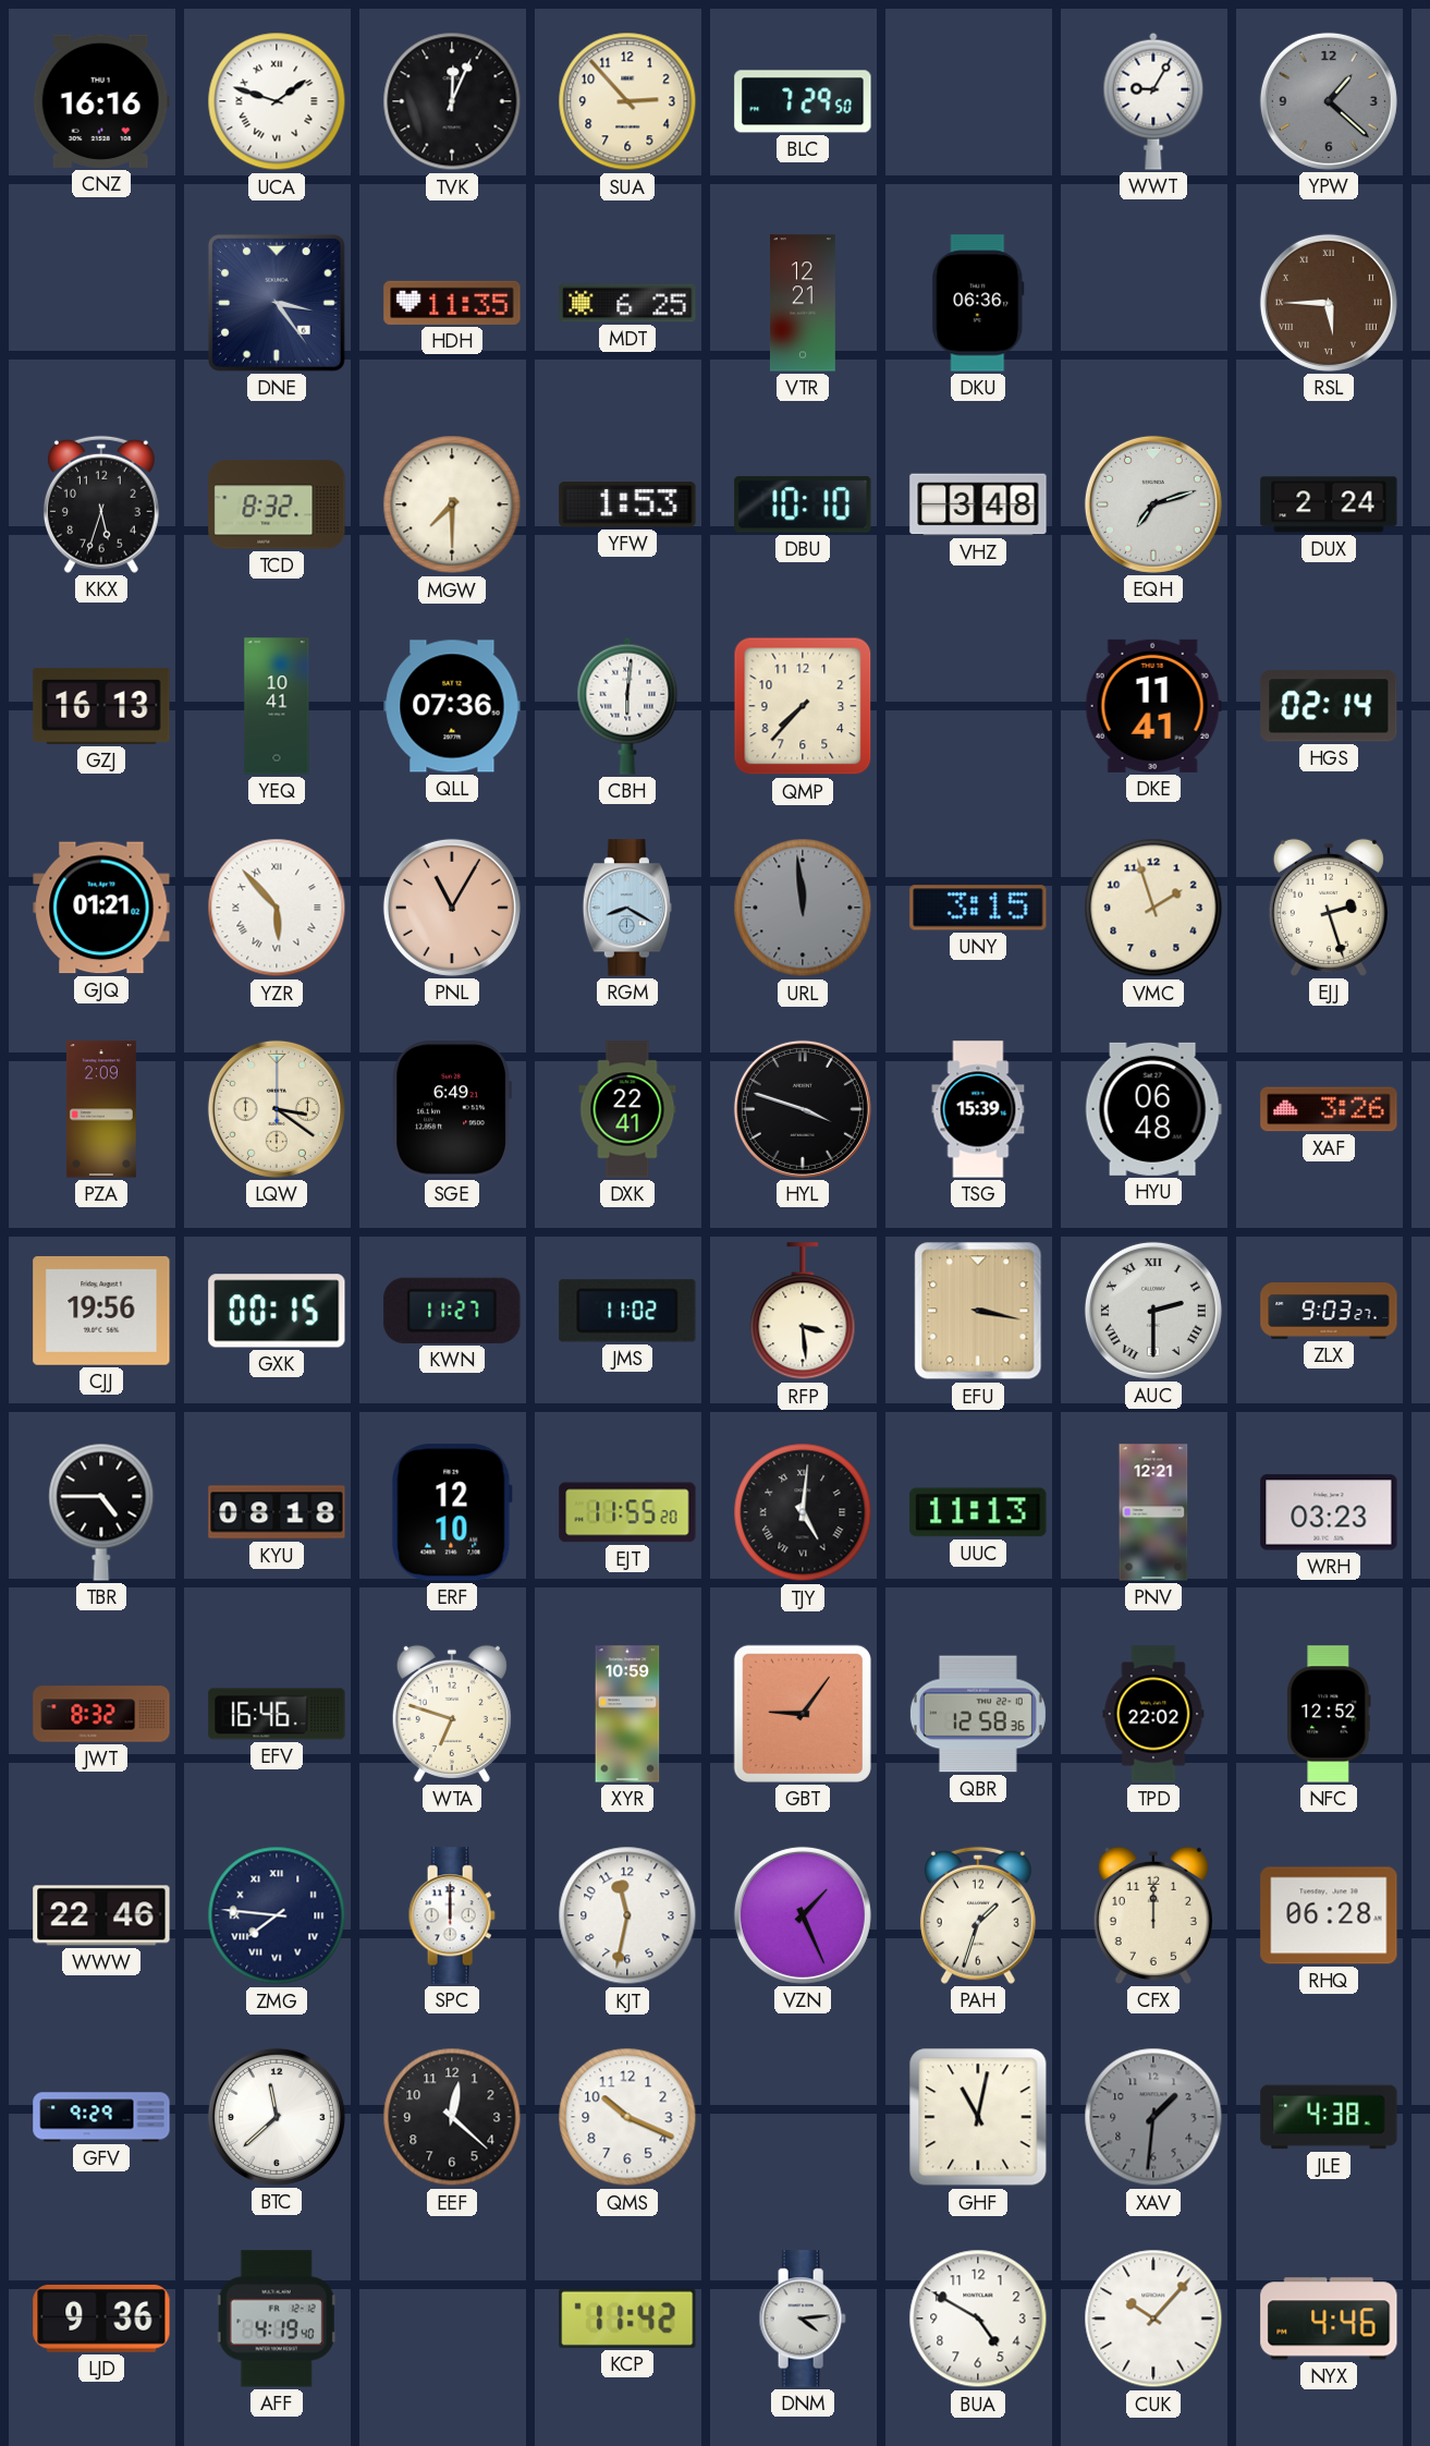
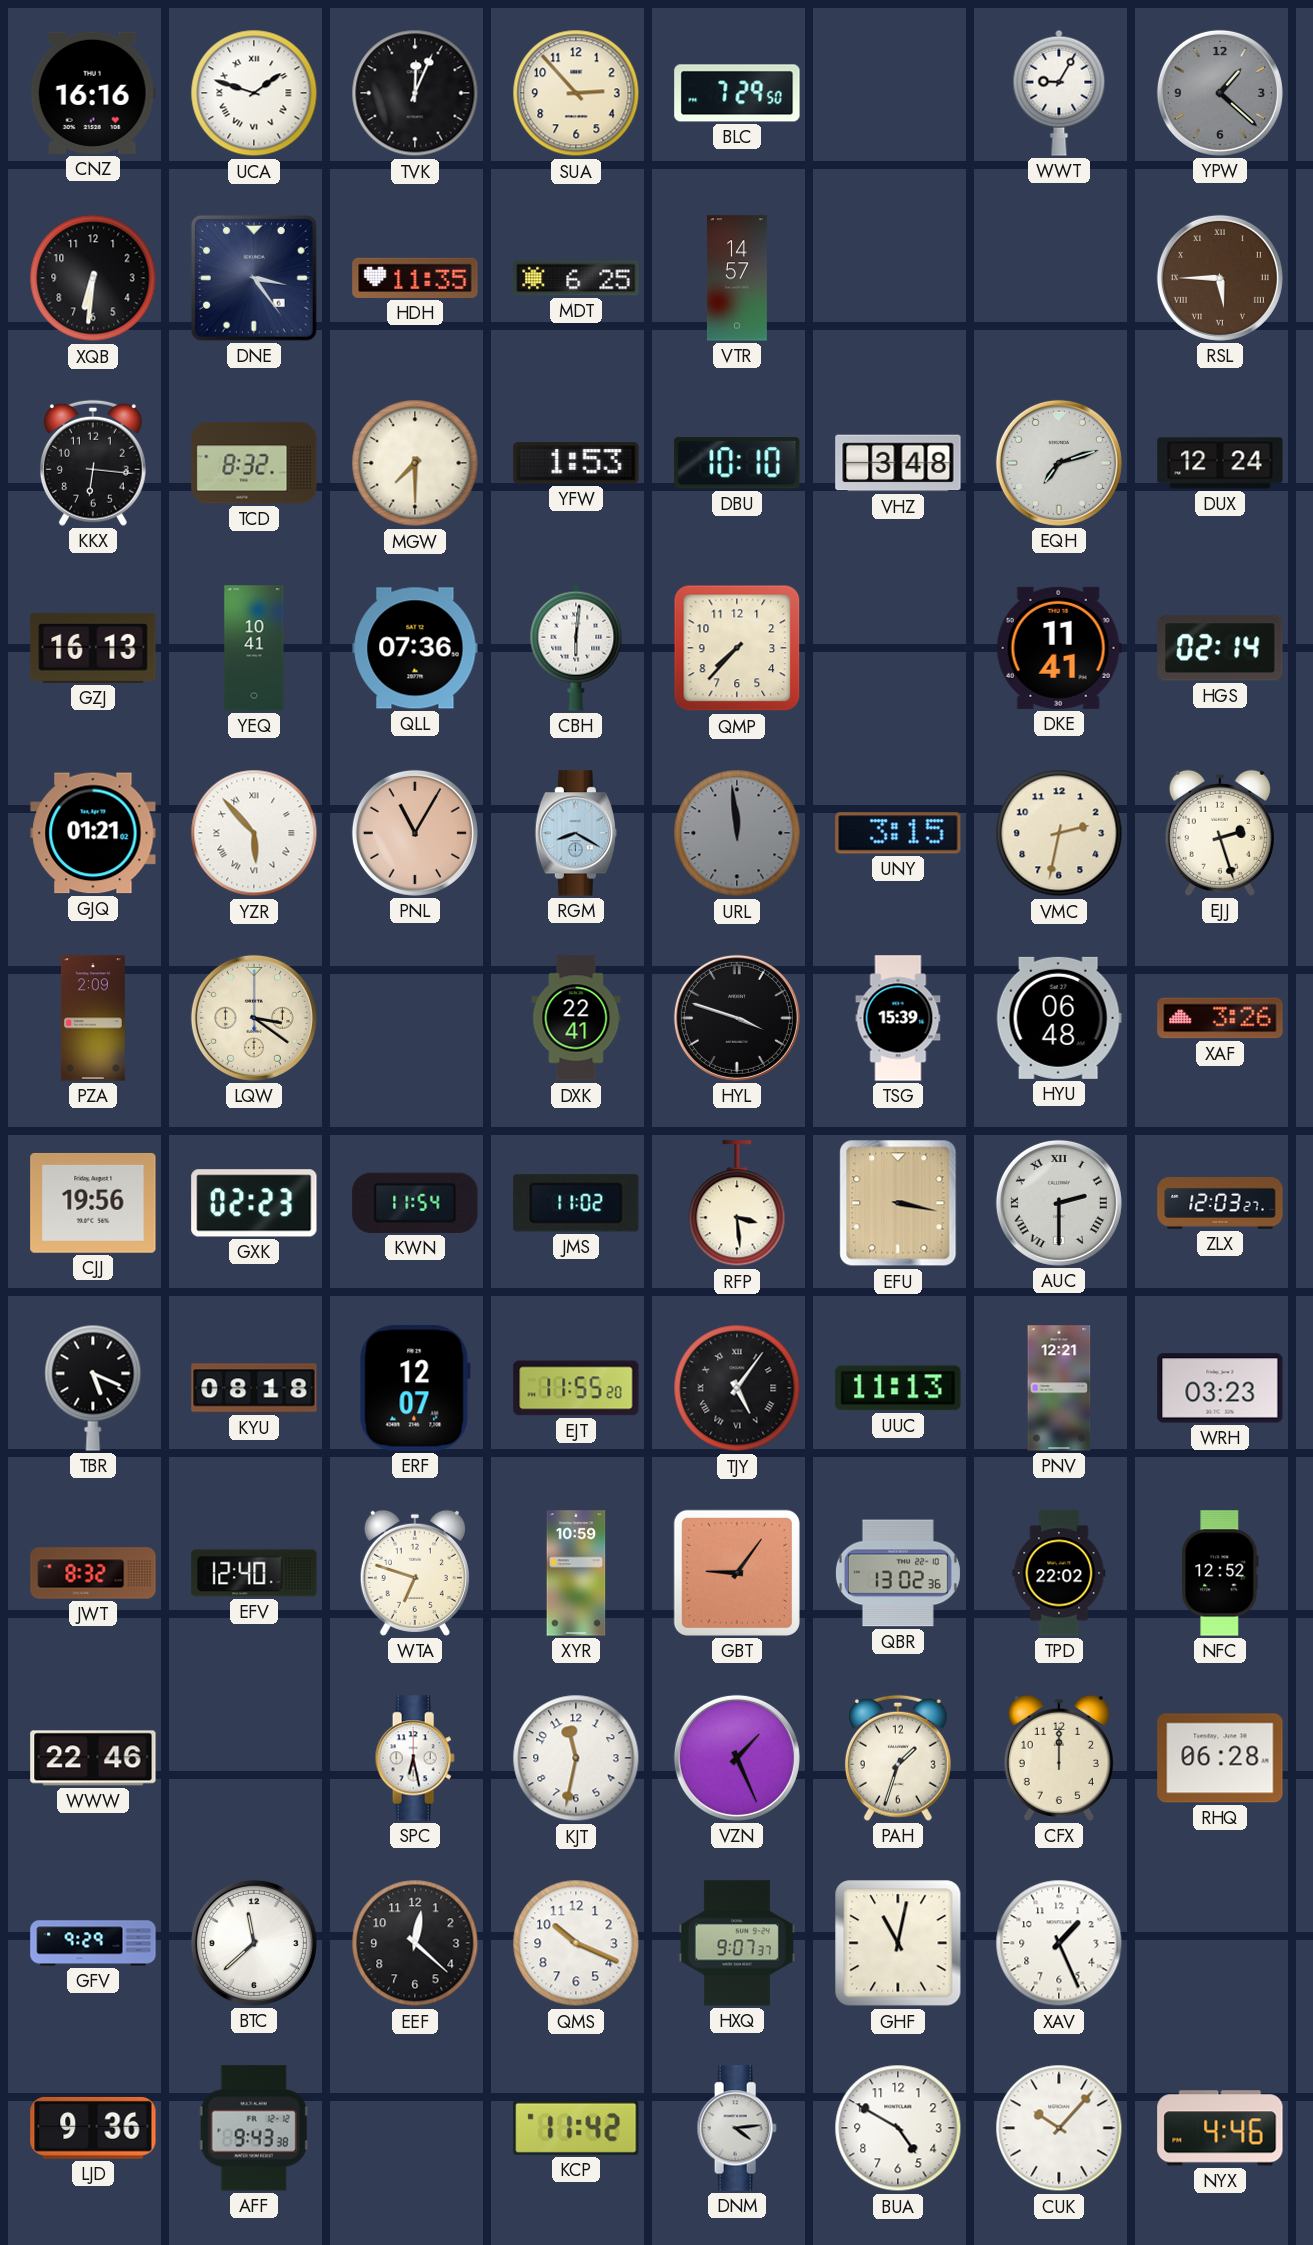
XQB: none -> 6:31
VTR: 12:21 -> 14:57
DKU: 06:36 -> none
KKX: 5:33 -> 6:16
DUX: 2:24 -> 12:24
VMC: 1:57 -> 2:32
SGE: 6:49 -> none
GXK: 00:15 -> 02:23
KWN: 11:27 -> 11:54
ZLX: 9:03 -> 12:03
TBR: 4:45 -> 5:19
ERF: 12:10 -> 12:07
TJY: 5:01 -> 5:06
EFV: 16:46 -> 12:40
QBR: 12:58 -> 13:02
ZMG: 7:46 -> none
SPC: 12:00 -> 6:28
HXQ: none -> 9:07
XAV: 1:31 -> 1:26
XAV dial: grey -> white
JLE: 4:38 -> none
AFF: 4:19 -> 9:43
